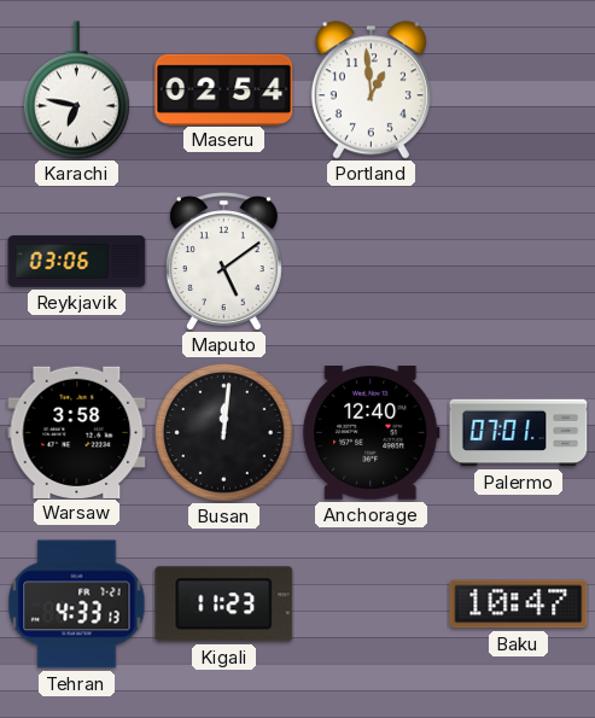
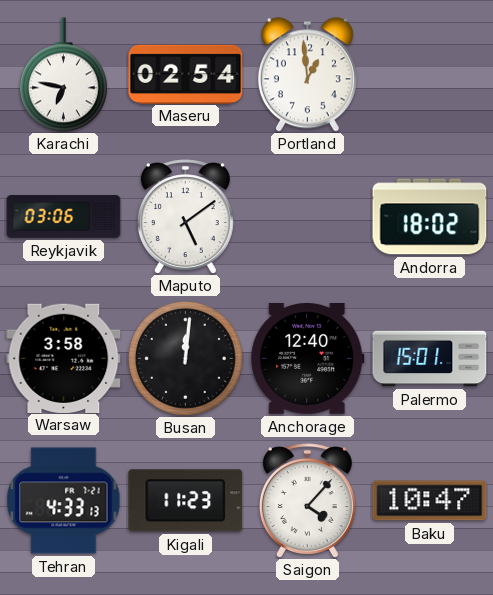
Andorra: none -> 18:02
Palermo: 07:01 -> 15:01
Saigon: none -> 4:07
